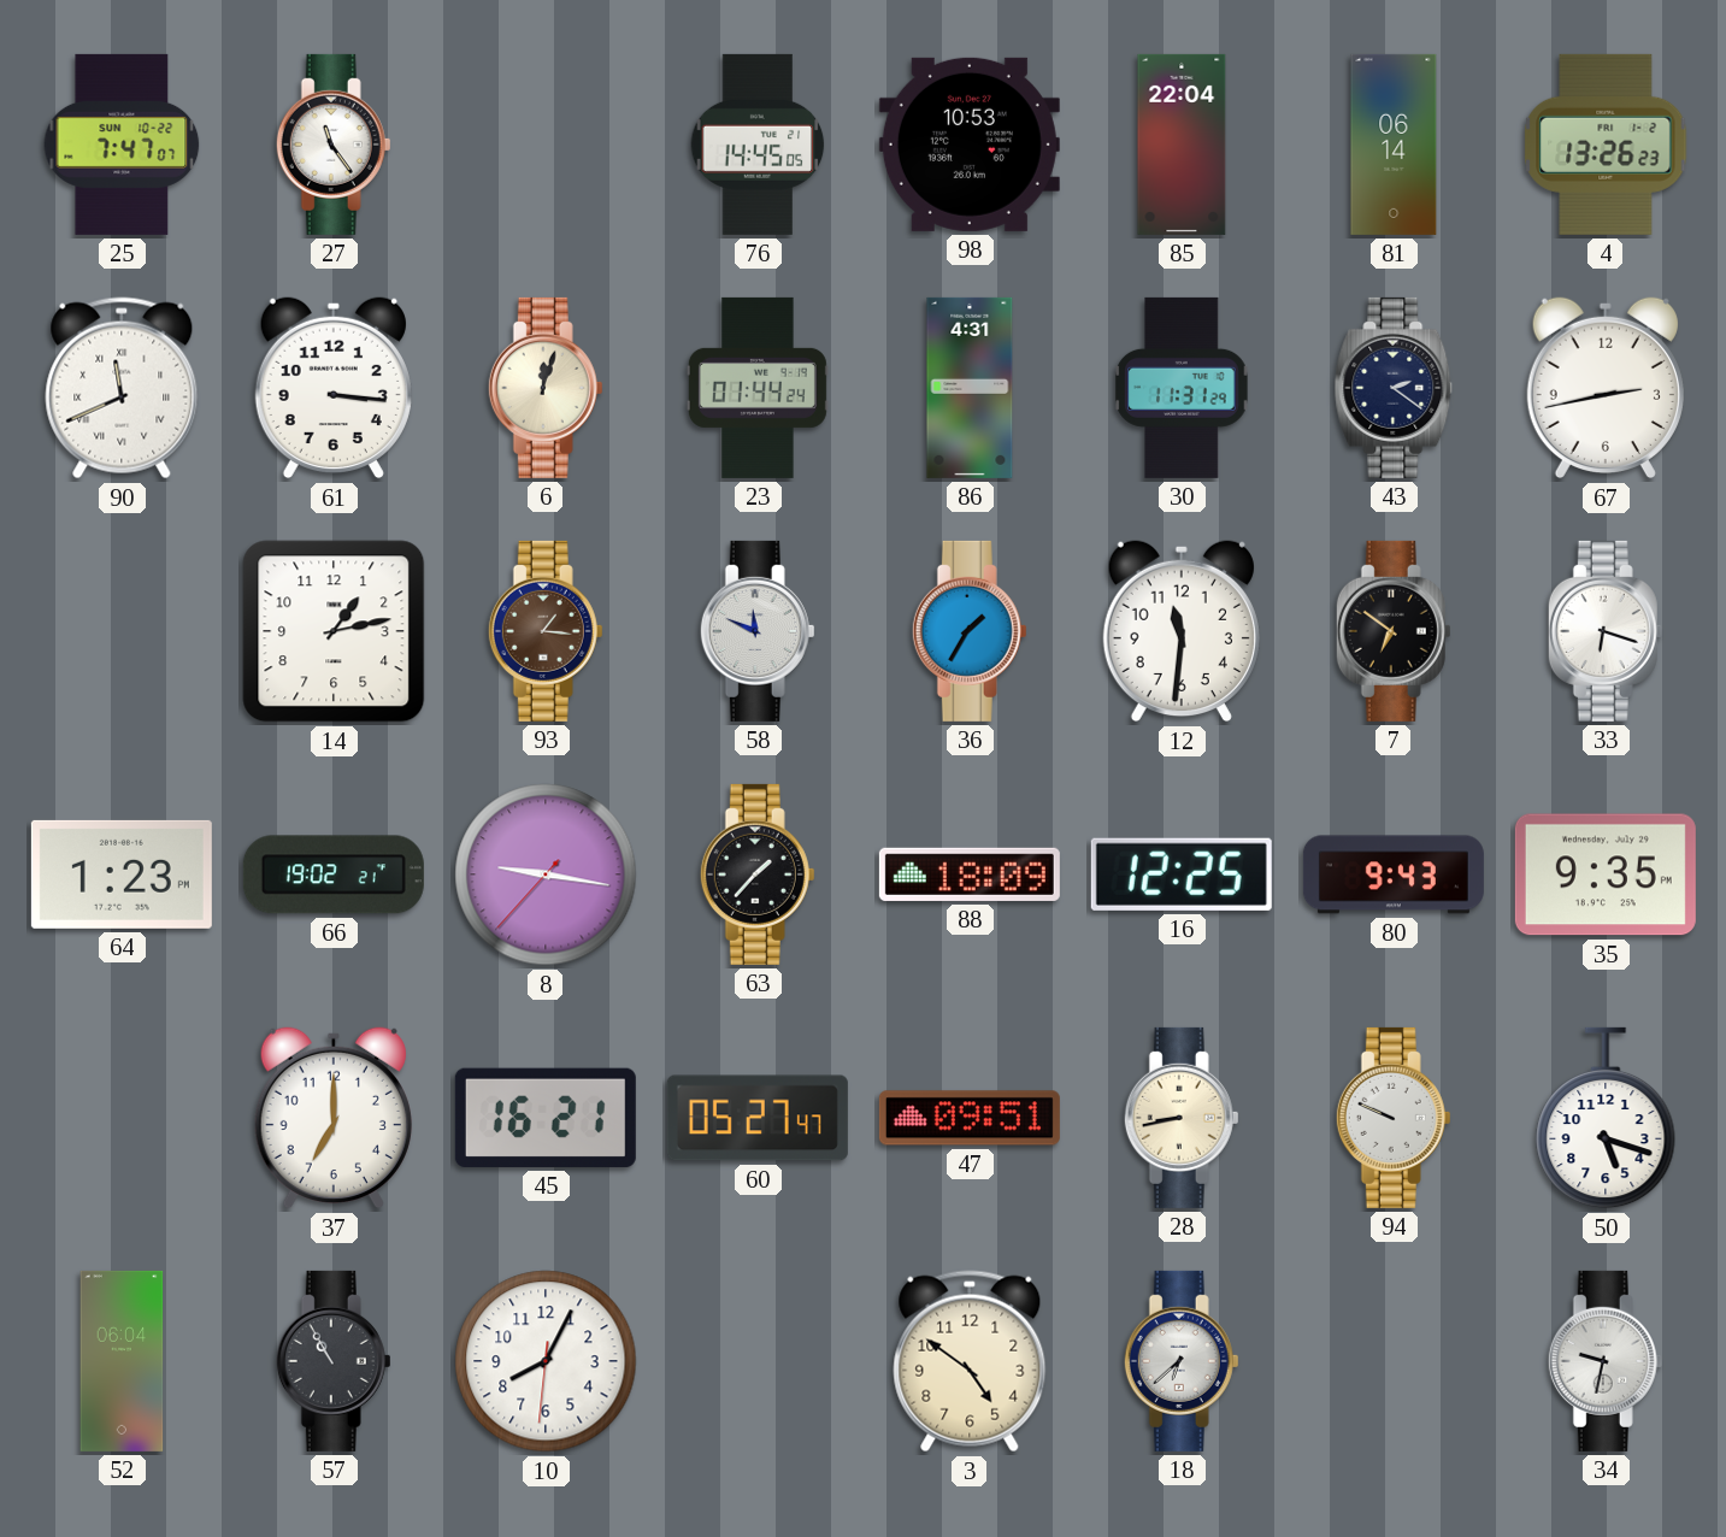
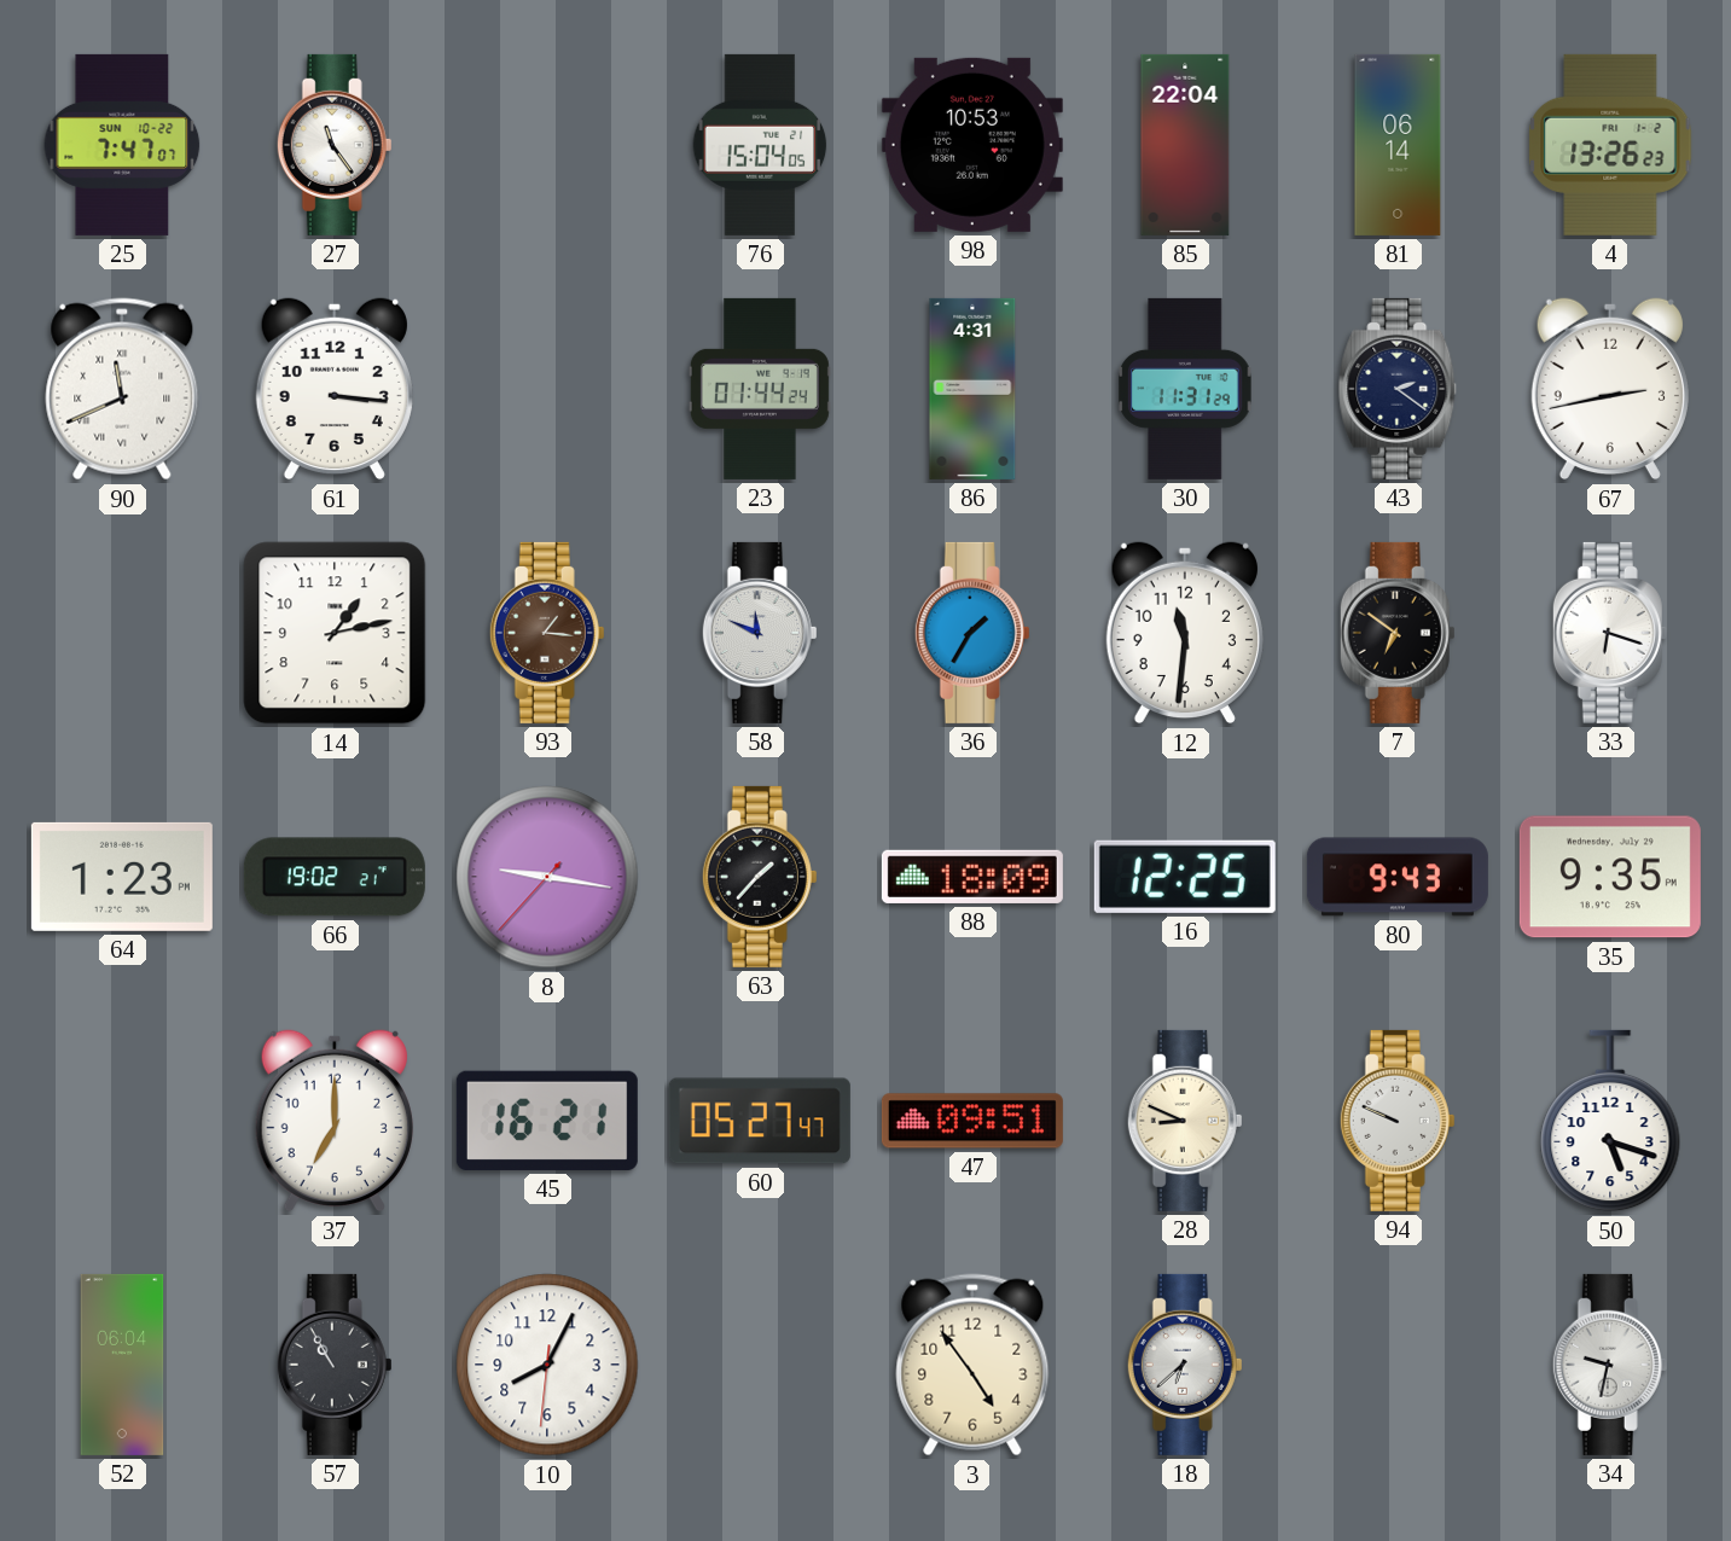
76: 14:45 -> 15:04
6: 12:03 -> none
28: 8:43 -> 8:49
3: 4:51 -> 4:54
